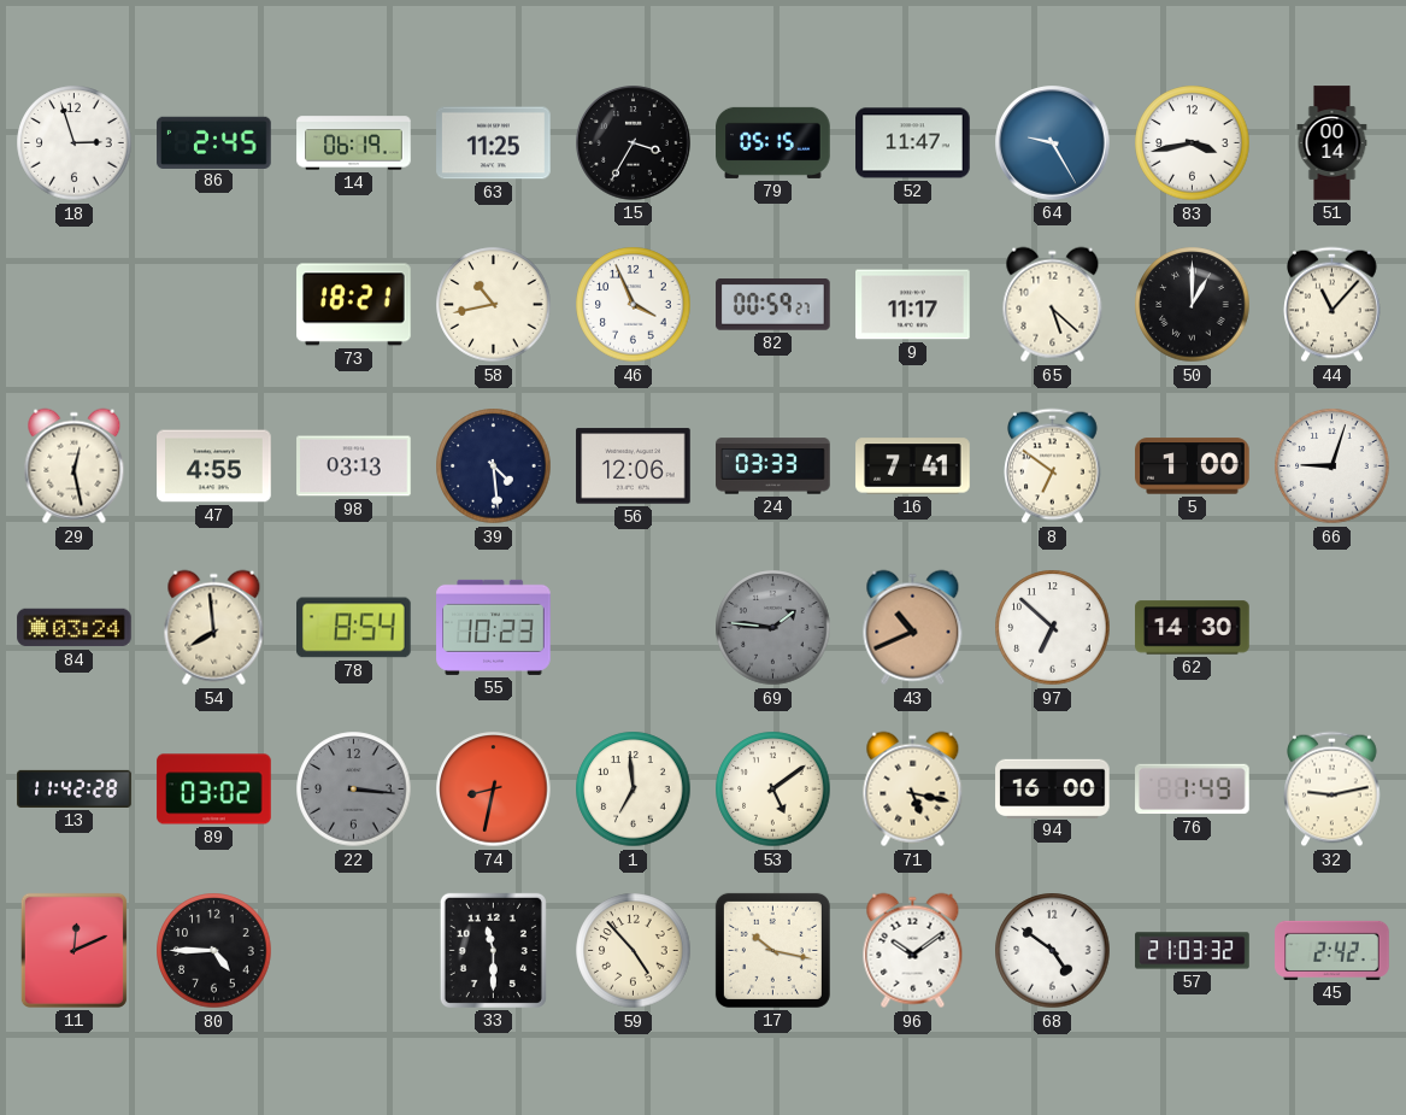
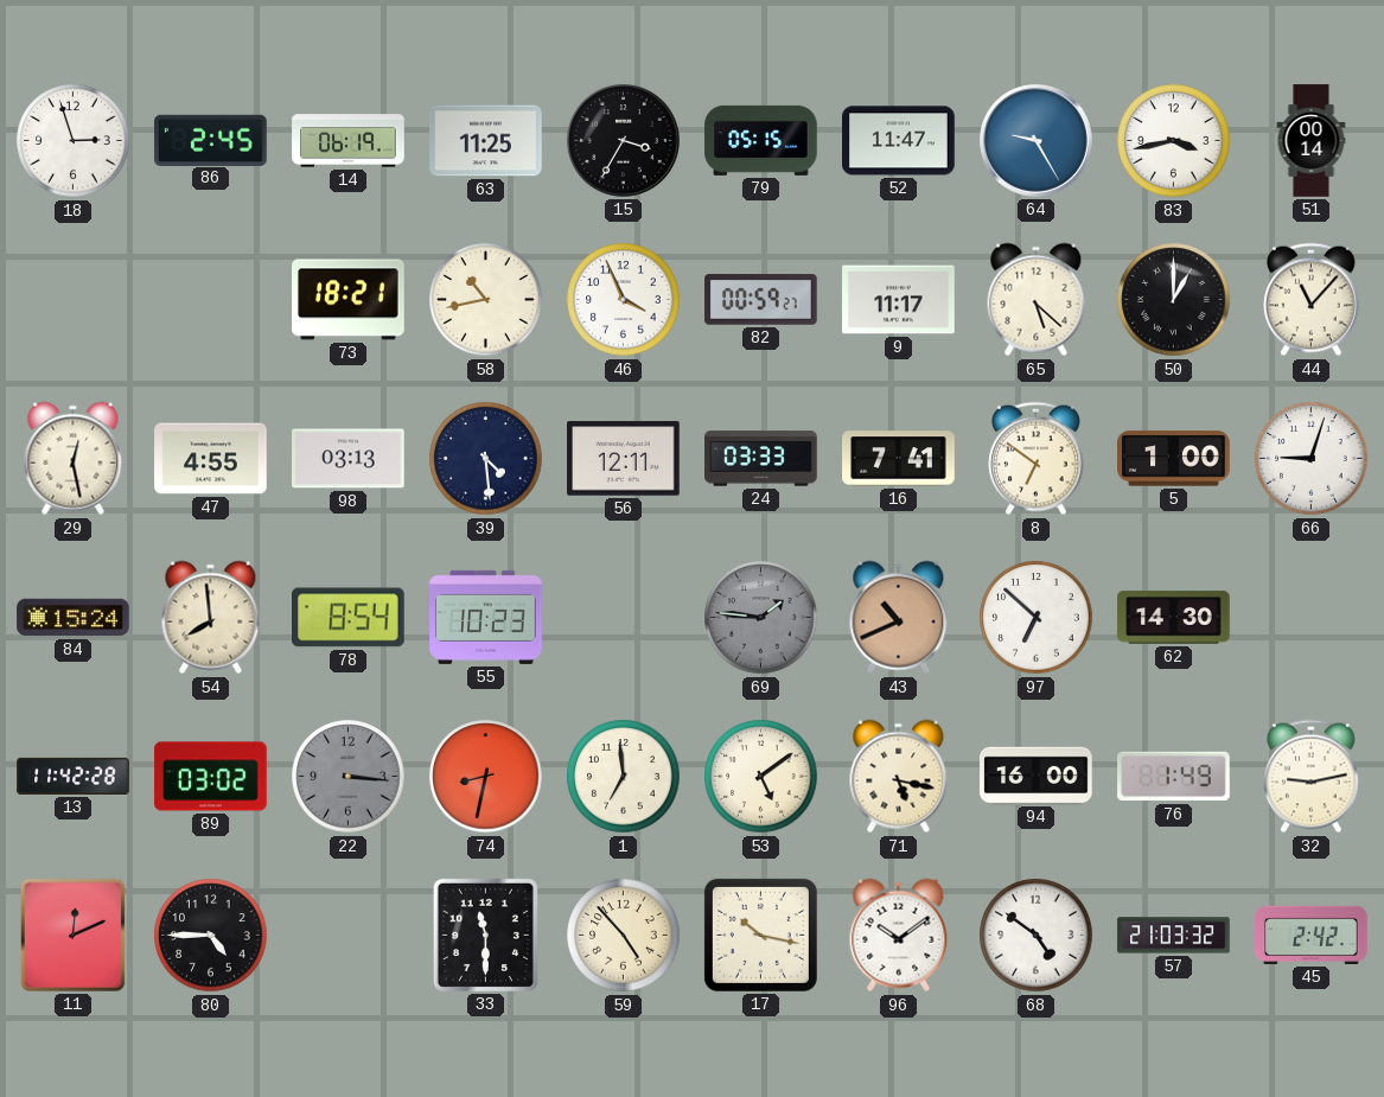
56: 12:06 -> 12:11
84: 03:24 -> 15:24
